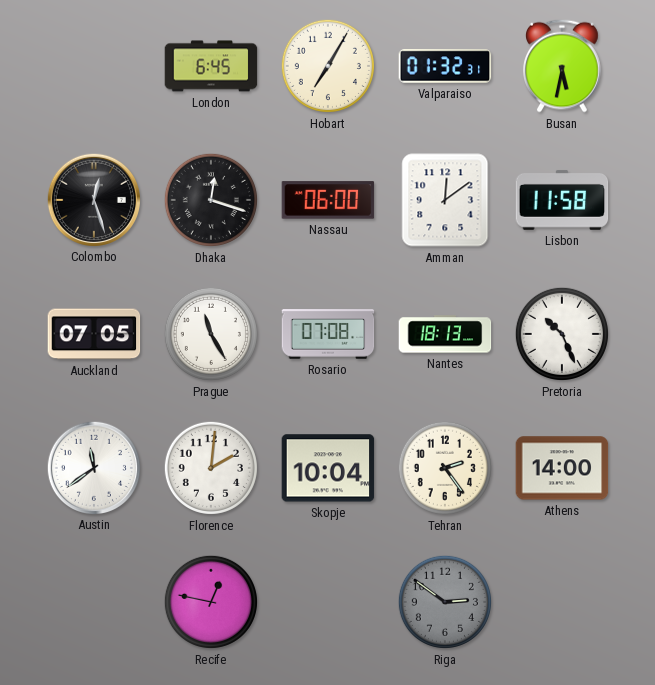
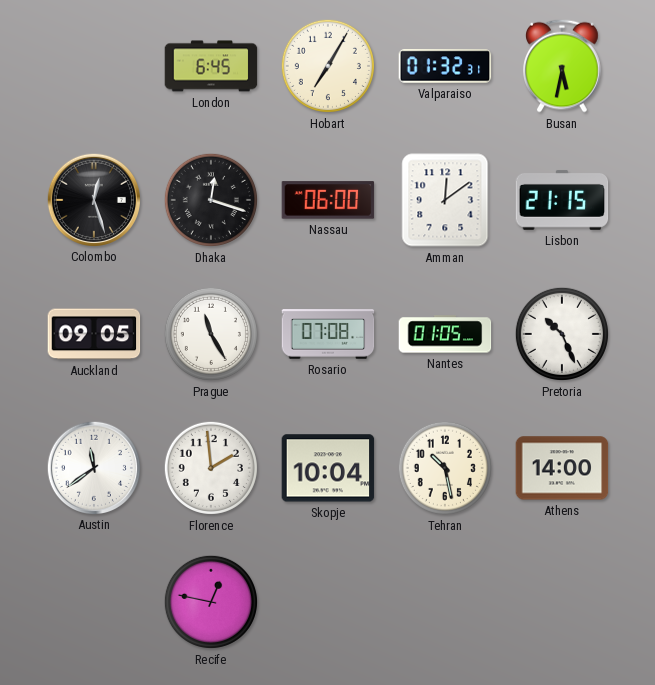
Lisbon: 11:58 -> 21:15
Auckland: 07:05 -> 09:05
Nantes: 18:13 -> 01:05
Florence: 2:01 -> 1:59
Tehran: 2:24 -> 10:28
Riga: 2:51 -> none
